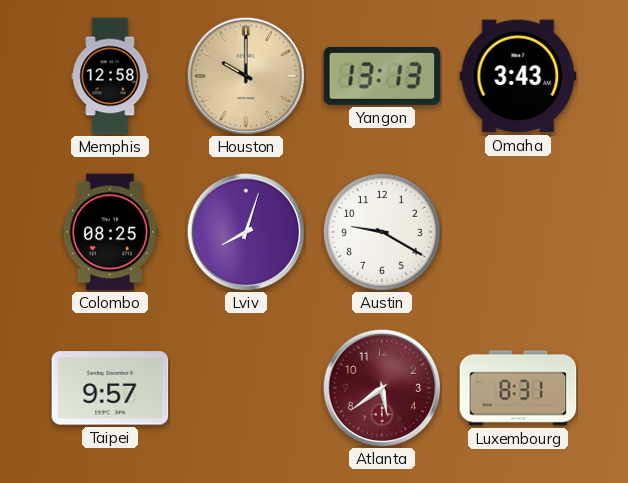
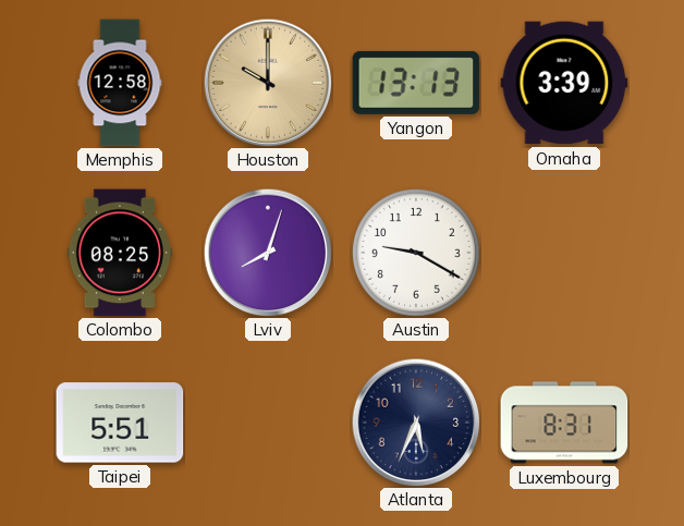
Omaha: 3:43 -> 3:39
Taipei: 9:57 -> 5:51
Atlanta: 5:39 -> 5:34
Atlanta dial: burgundy -> navy
